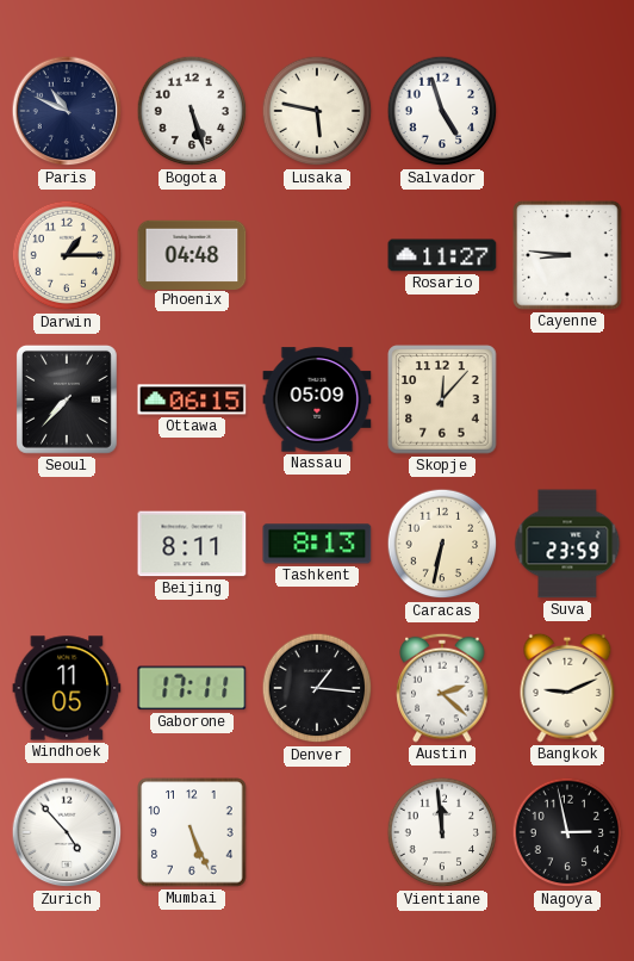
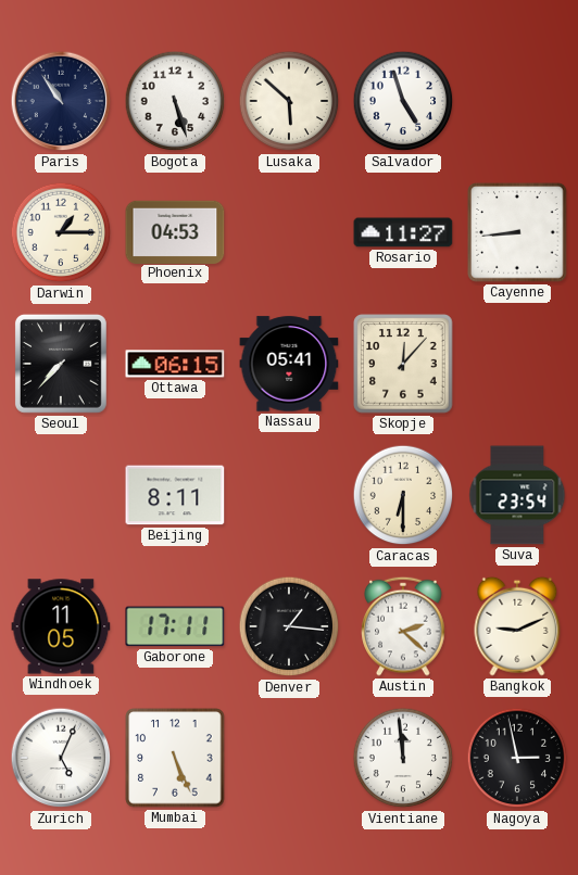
Paris: 10:49 -> 10:54
Lusaka: 5:47 -> 5:52
Phoenix: 04:48 -> 04:53
Cayenne: 8:46 -> 8:44
Nassau: 05:09 -> 05:41
Tashkent: 8:13 -> none
Caracas: 6:32 -> 6:30
Suva: 23:59 -> 23:54
Zurich: 4:53 -> 5:04
